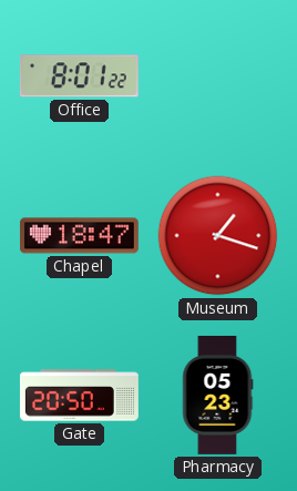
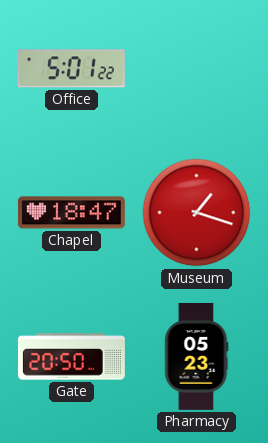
Office: 8:01 -> 5:01
